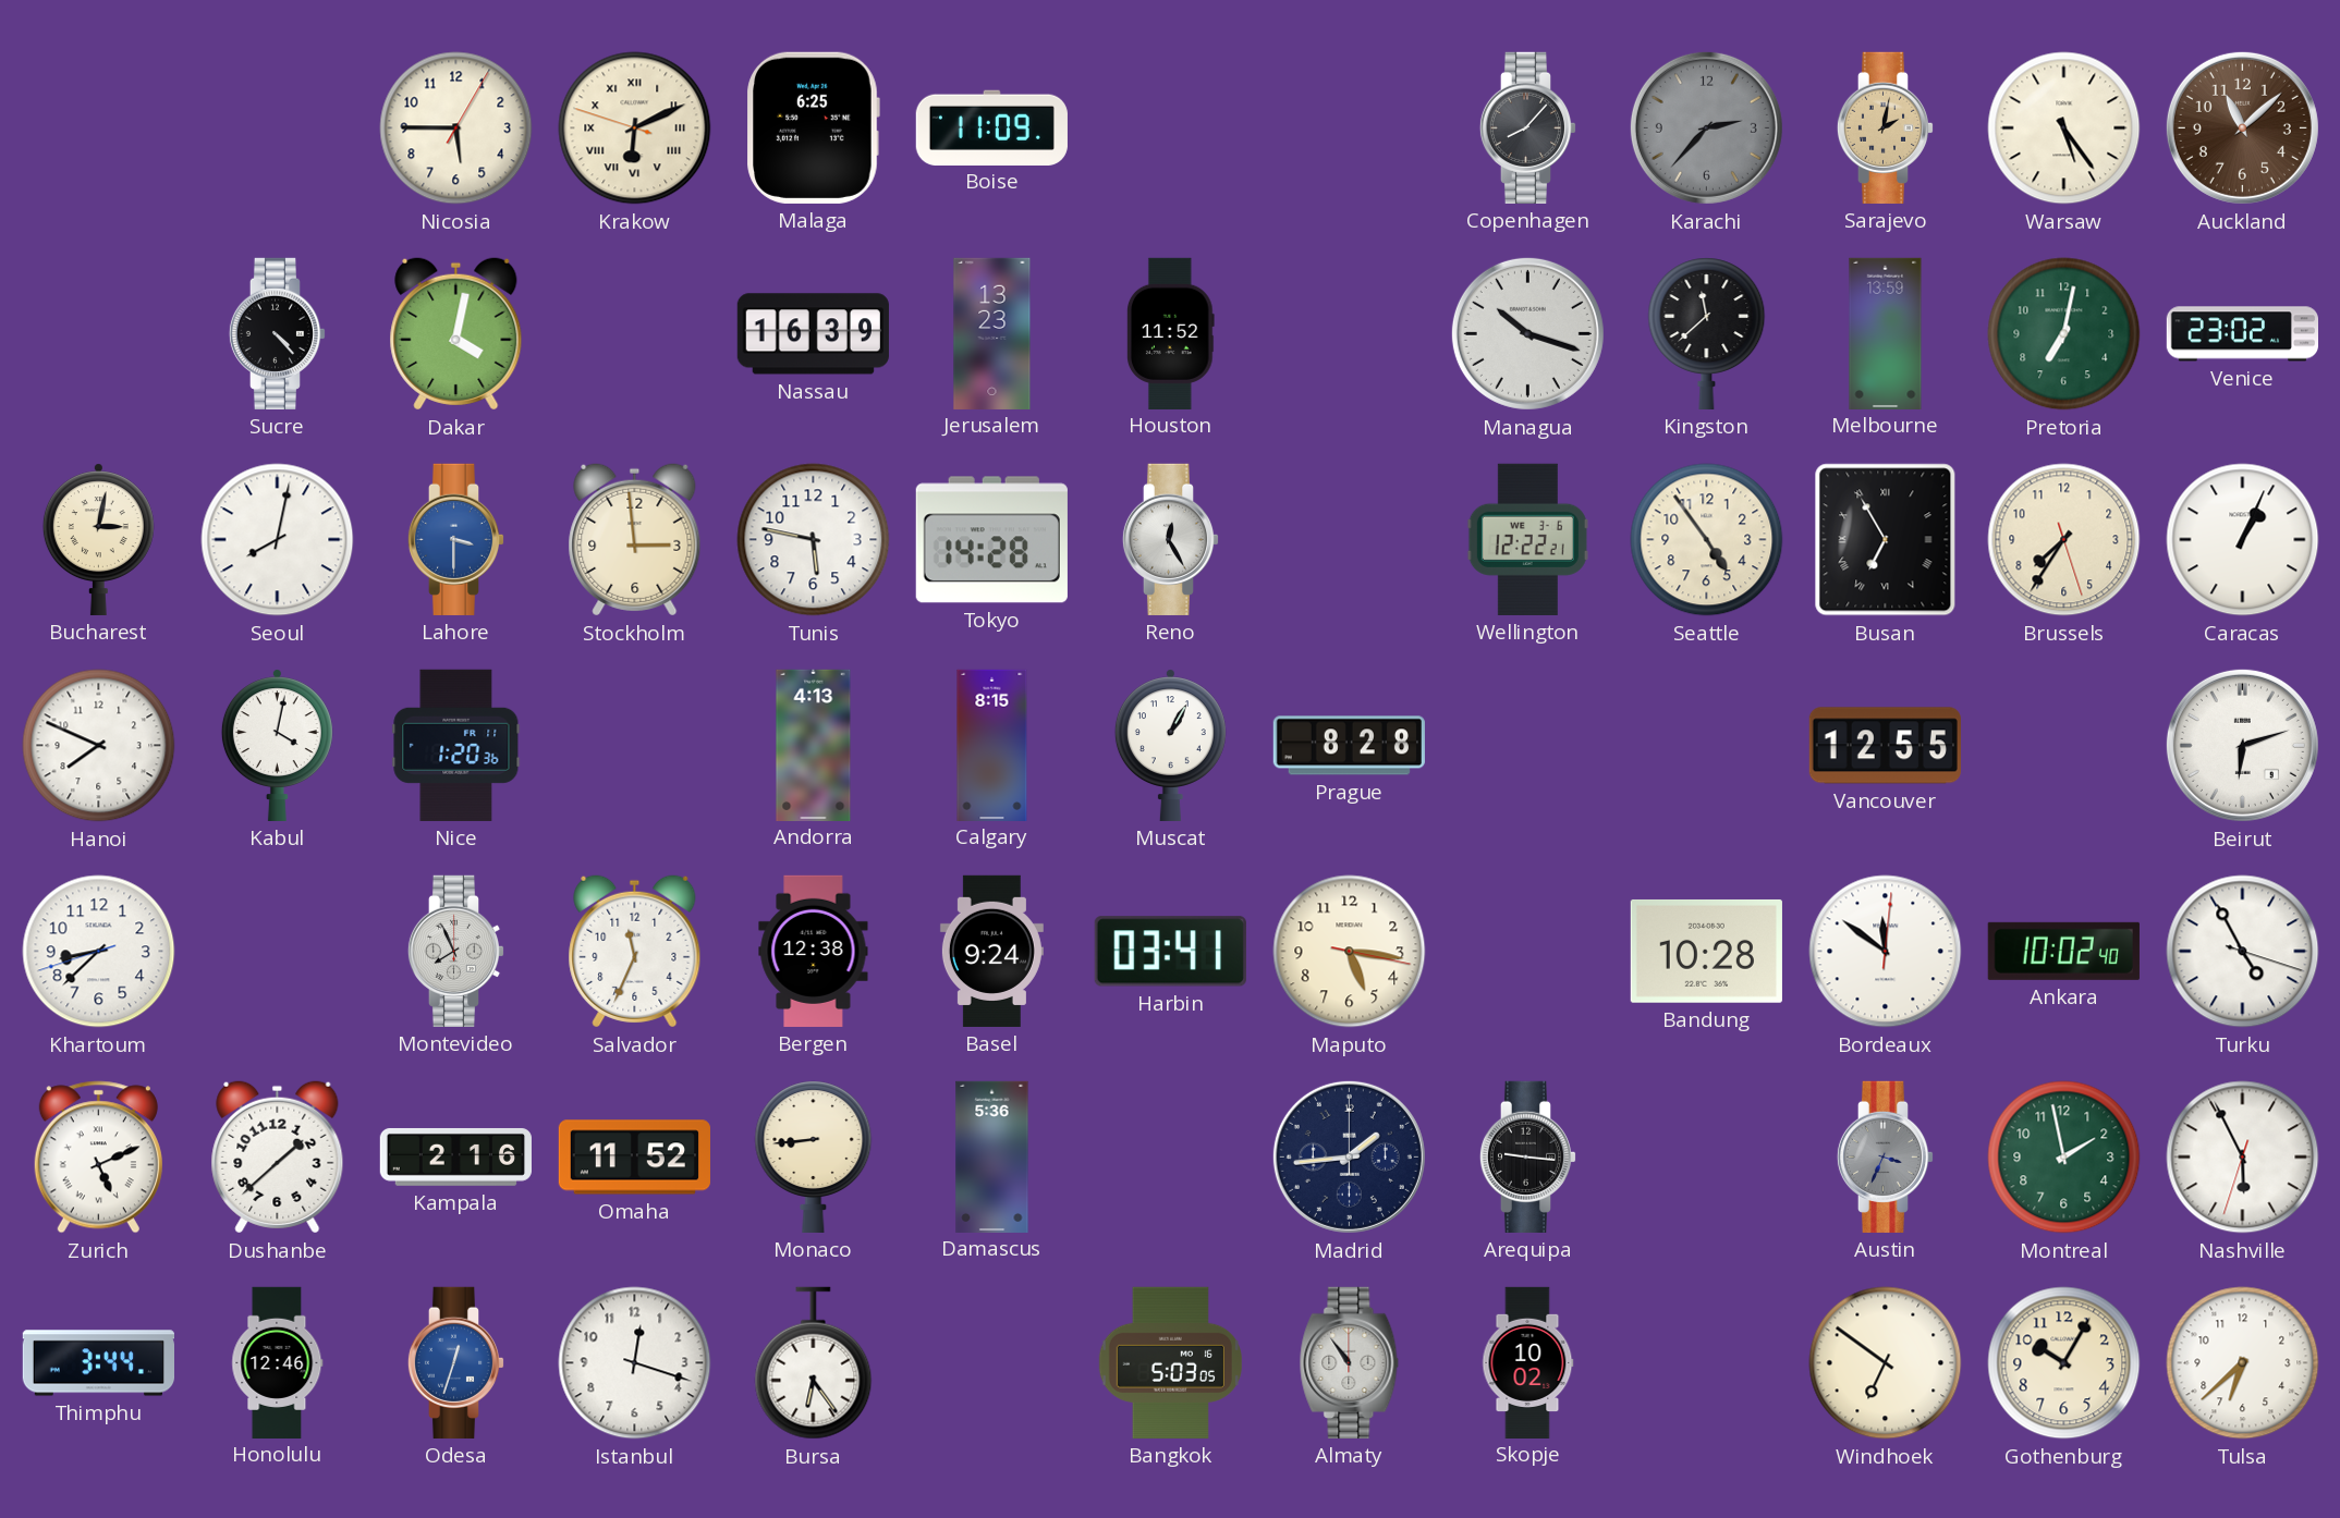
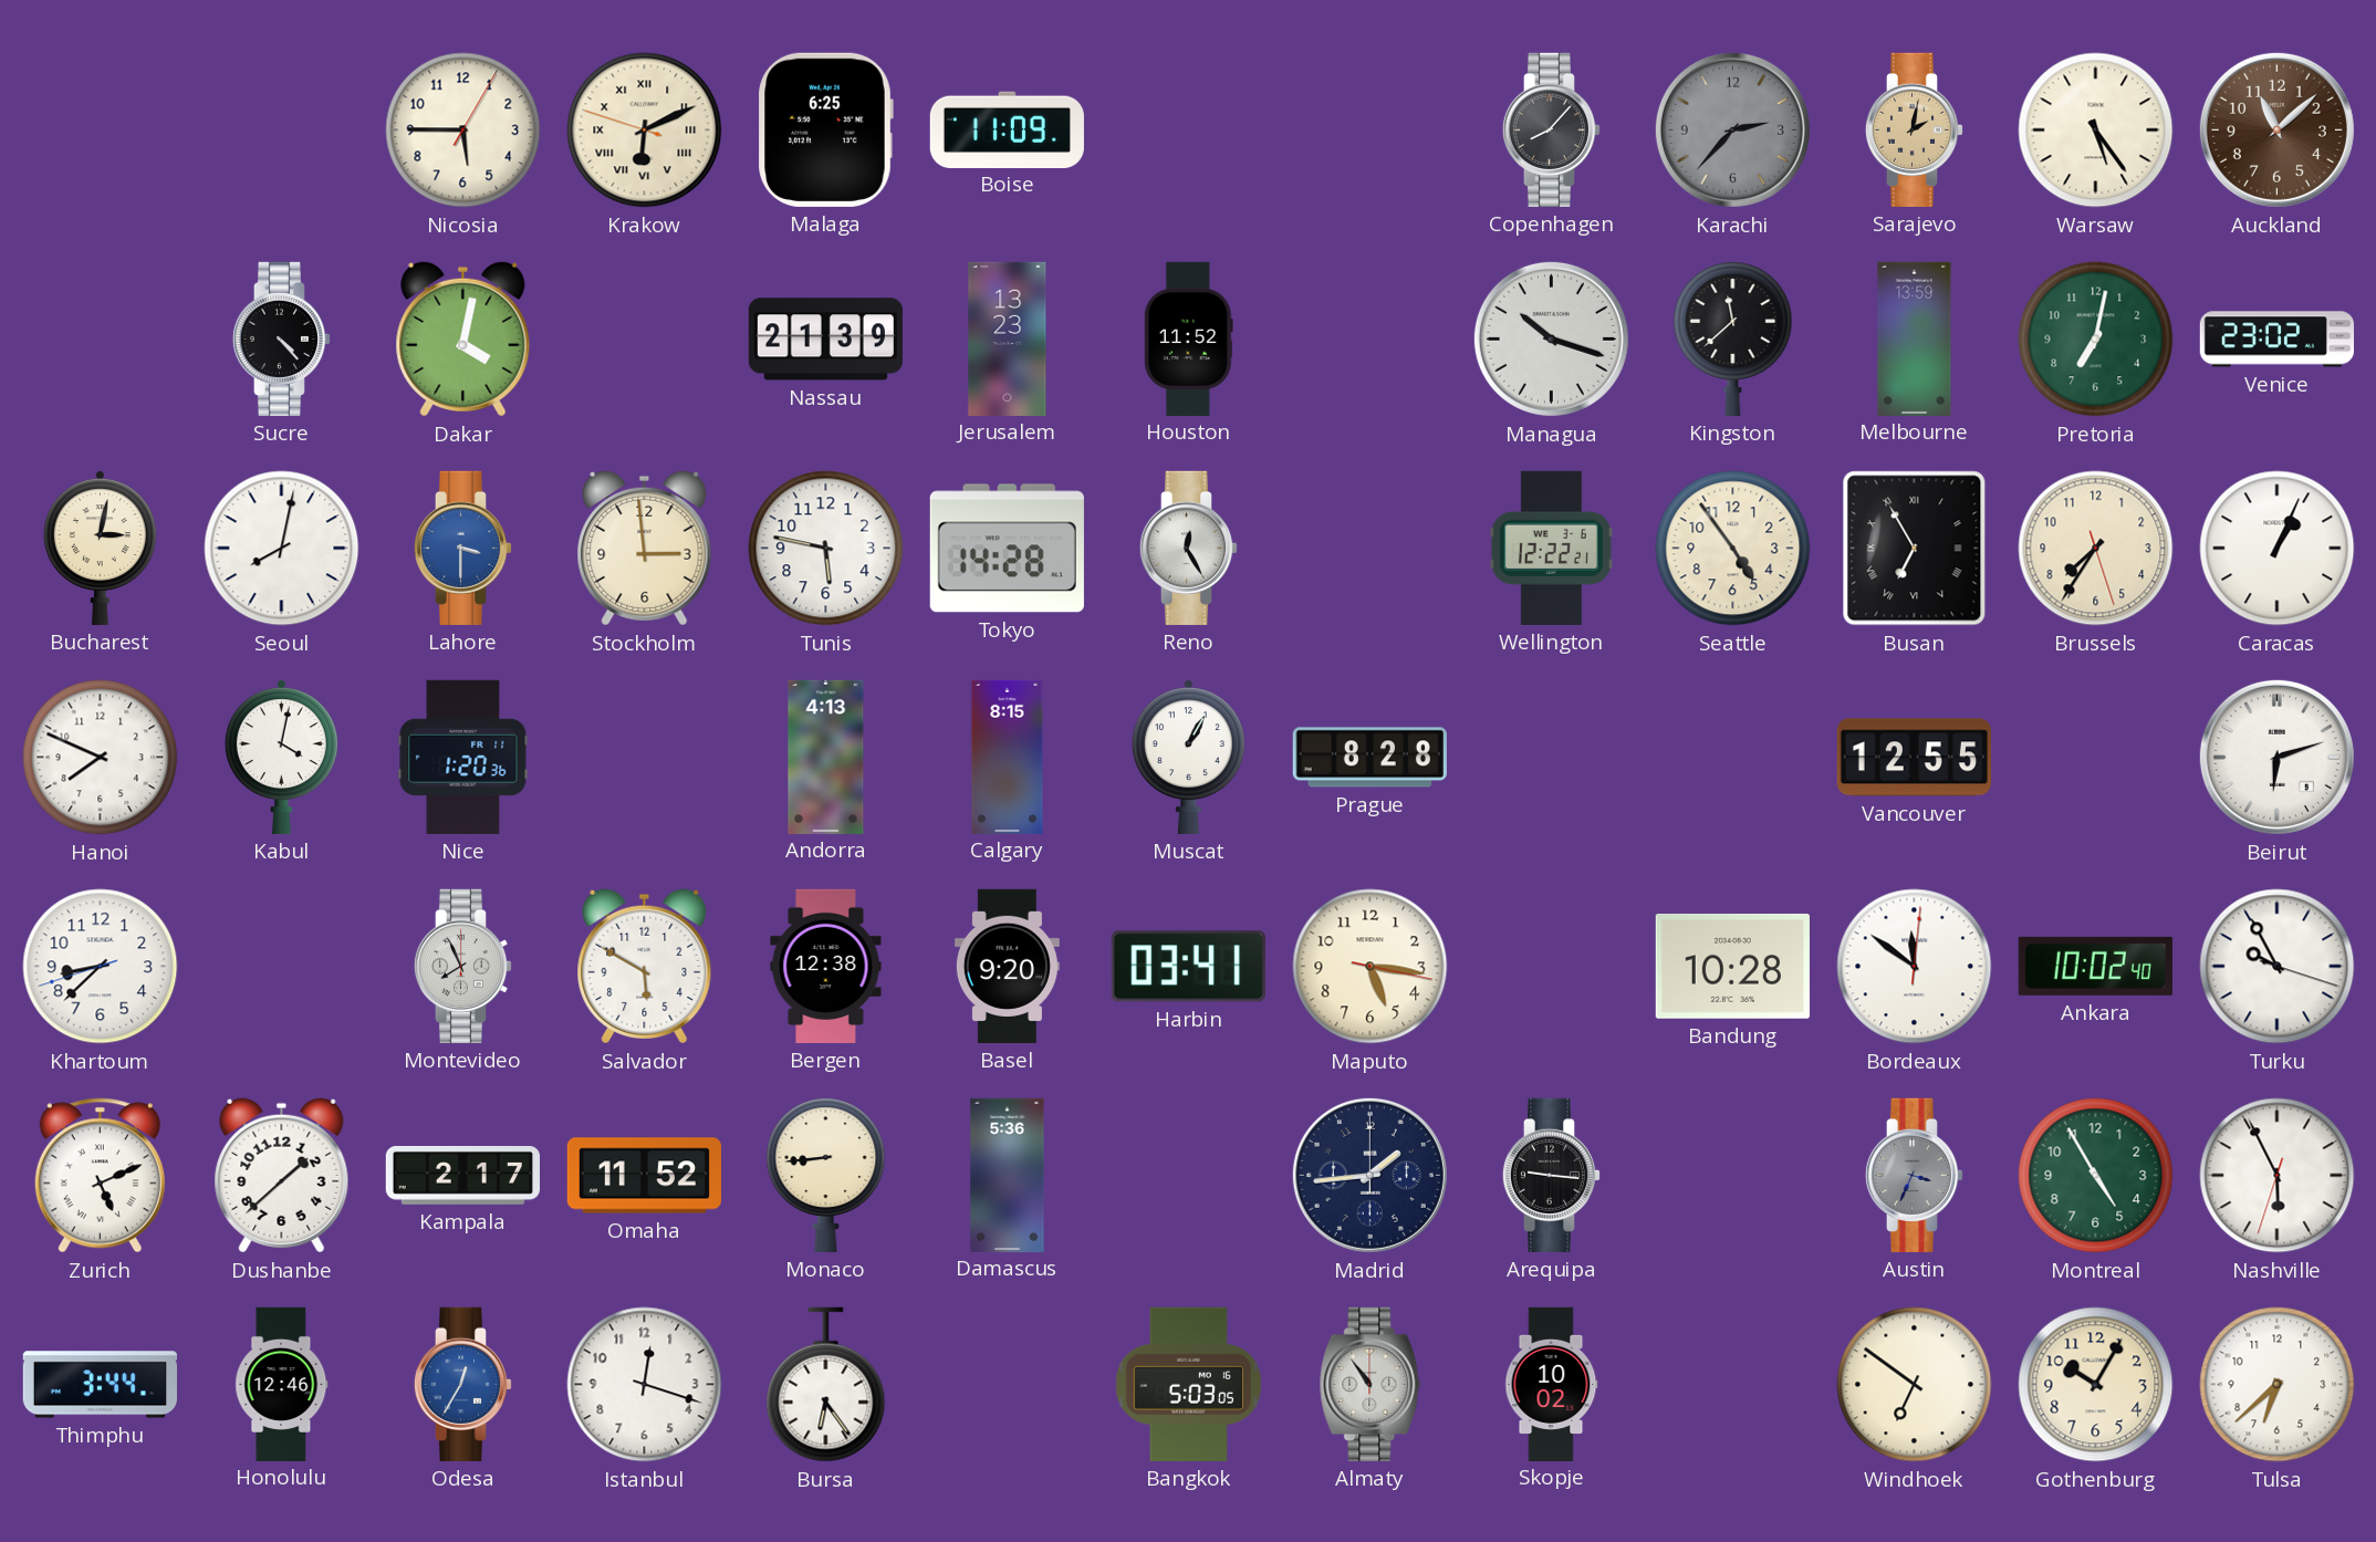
Nassau: 16:39 -> 21:39
Salvador: 11:34 -> 5:50
Basel: 9:24 -> 9:20
Turku: 4:55 -> 9:55
Kampala: 2:16 -> 2:17
Montreal: 1:58 -> 4:55
Odesa: 12:33 -> 12:35
